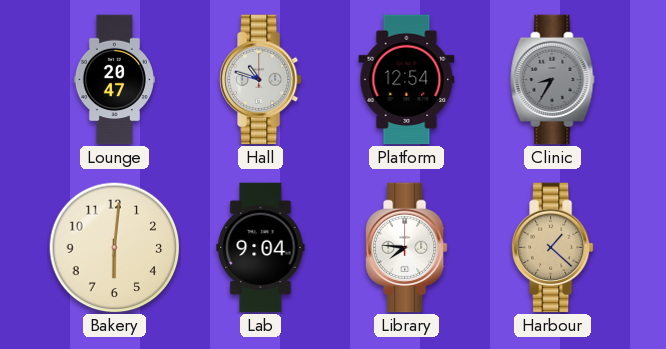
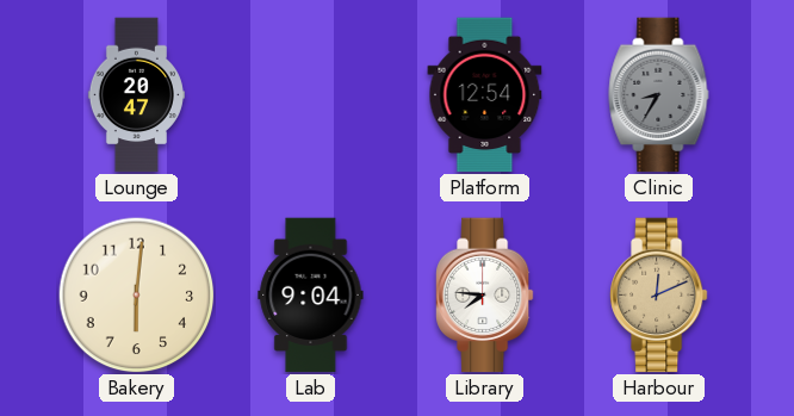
Hall: 10:48 -> none
Harbour: 1:22 -> 12:11
